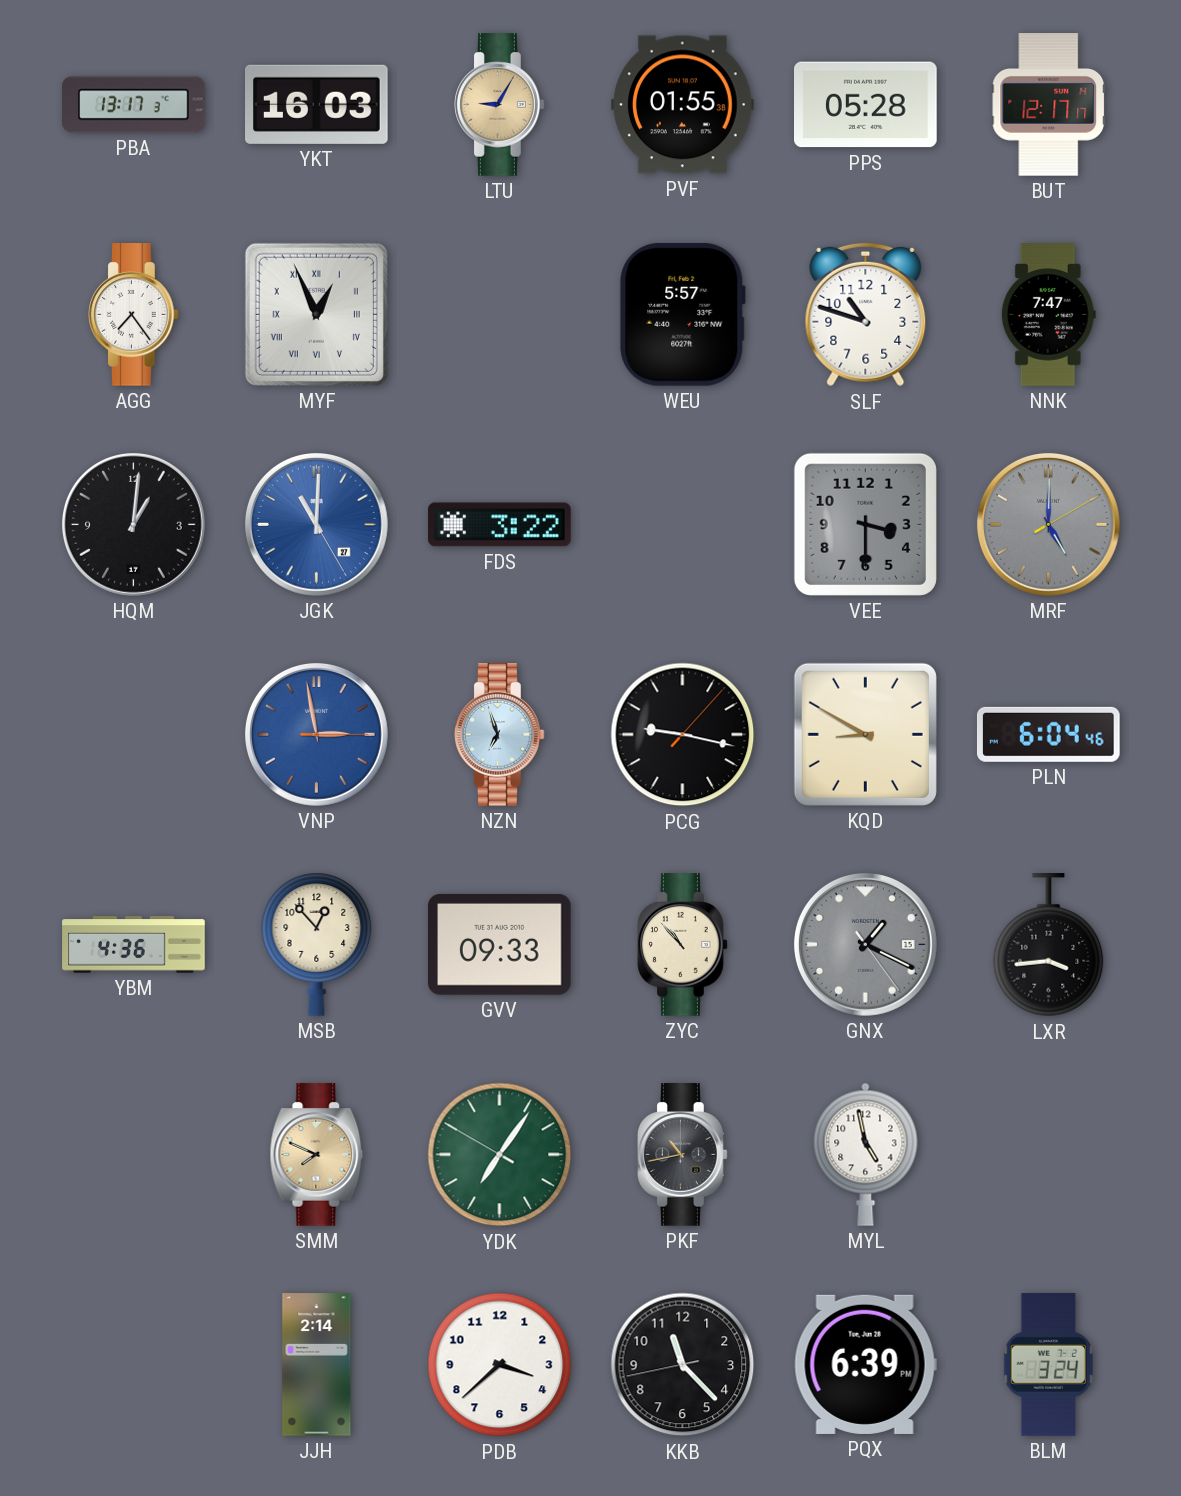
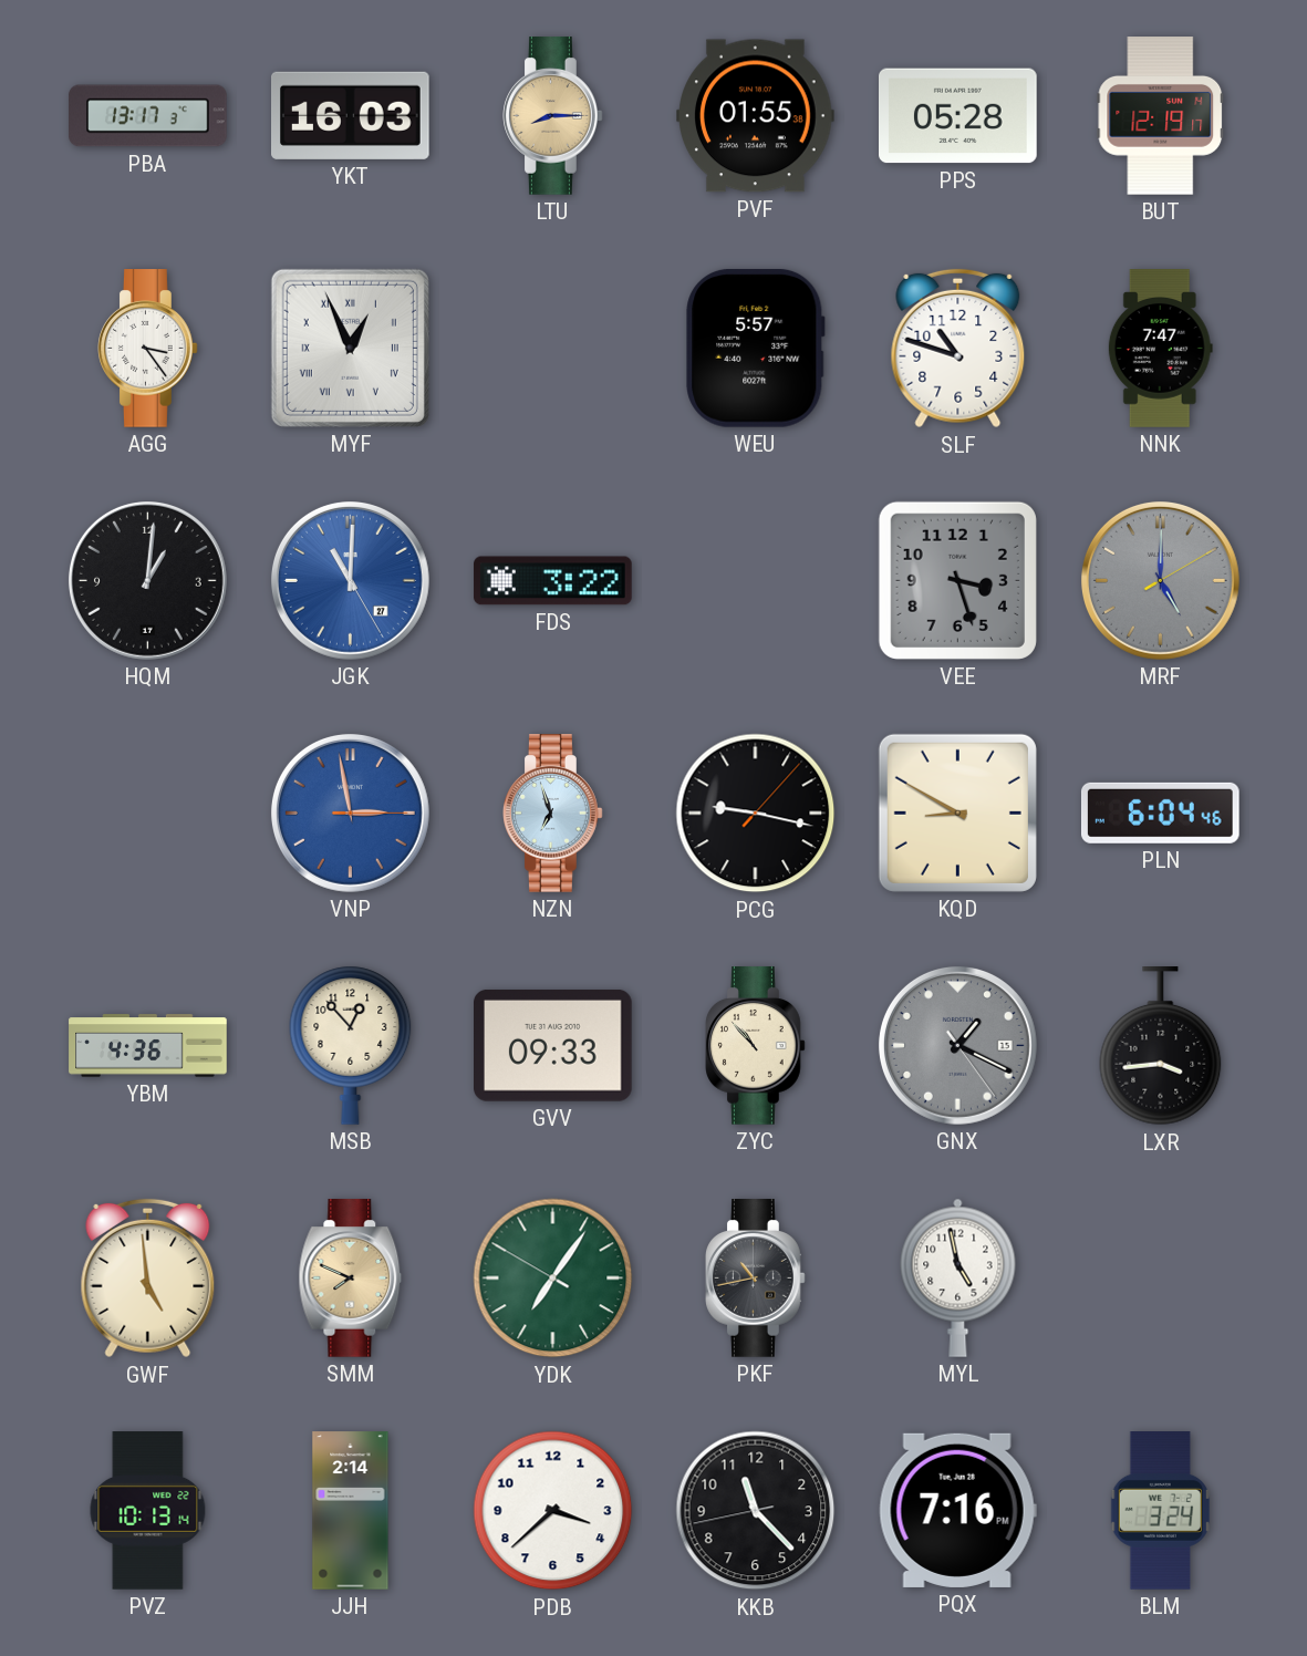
LTU: 9:05 -> 8:15
BUT: 12:17 -> 12:19
AGG: 7:24 -> 3:24
VEE: 3:30 -> 3:27
GWF: none -> 4:59
PVZ: none -> 10:13
PQX: 6:39 -> 7:16
